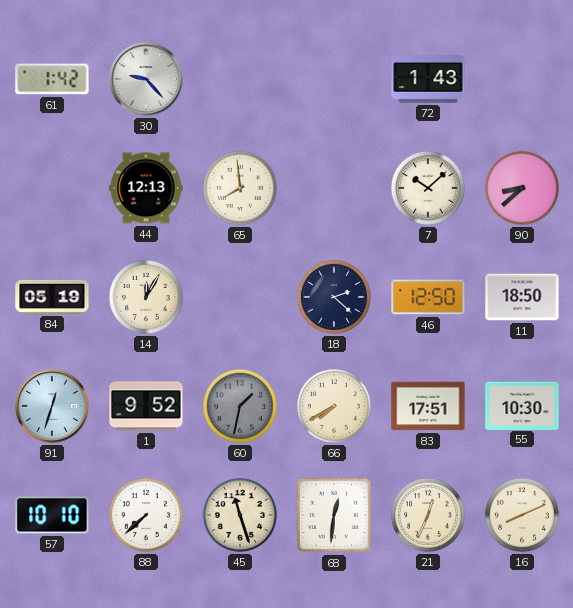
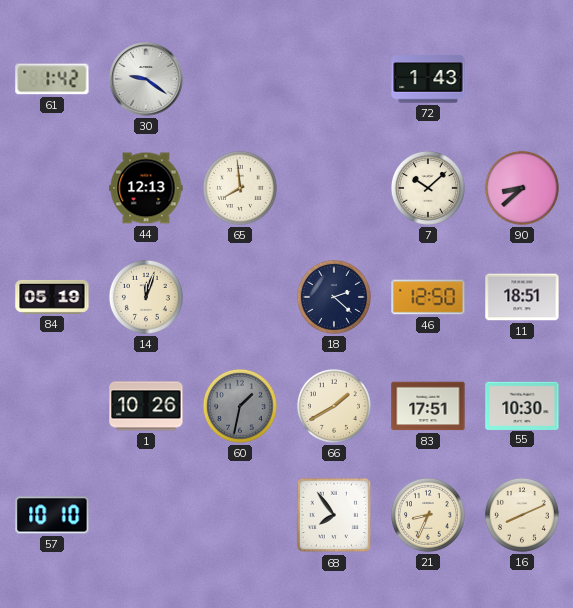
30: 9:23 -> 9:21
14: 12:05 -> 12:03
11: 18:50 -> 18:51
91: 12:33 -> none
1: 9:52 -> 10:26
66: 7:40 -> 1:40
88: 7:38 -> none
45: 11:27 -> none
68: 12:31 -> 7:54
21: 12:34 -> 8:34
